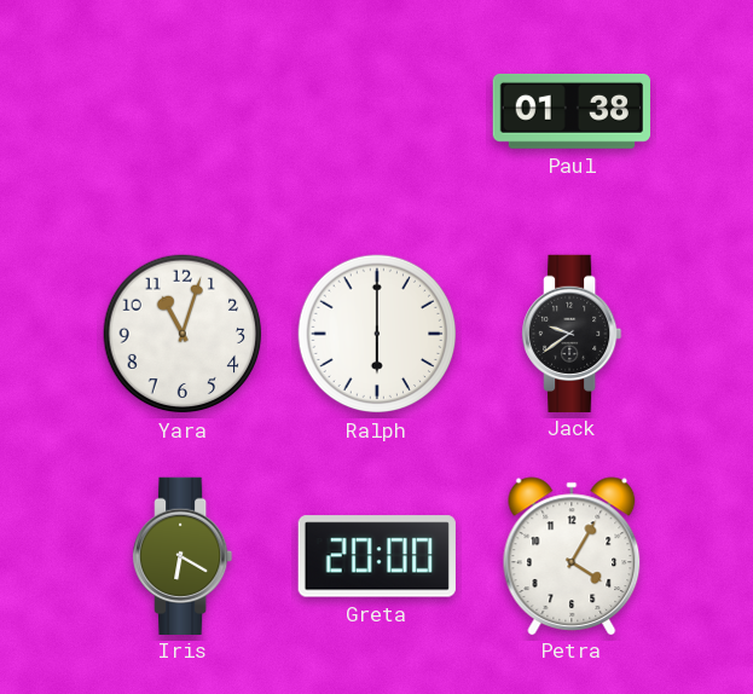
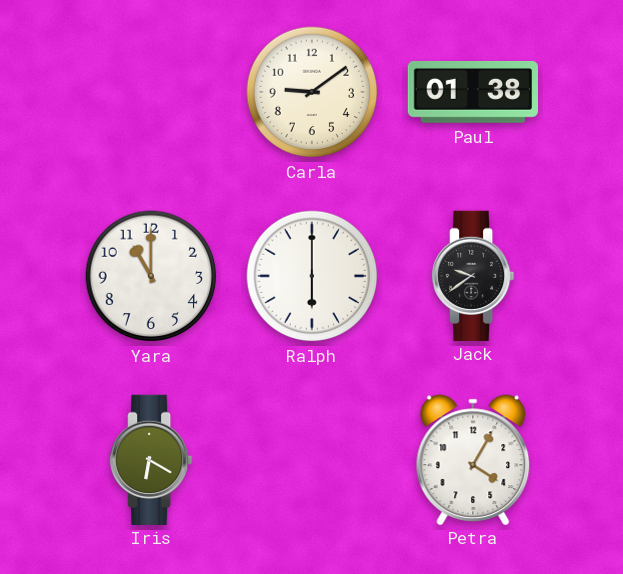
Carla: none -> 9:09
Yara: 11:03 -> 11:00
Greta: 20:00 -> none
